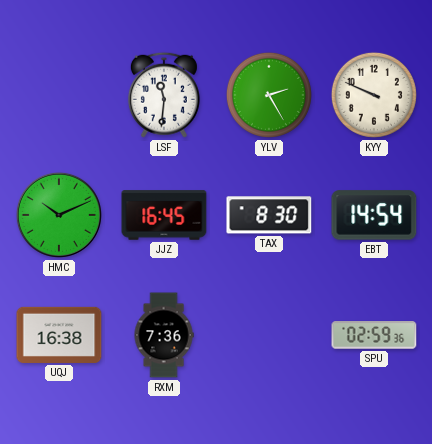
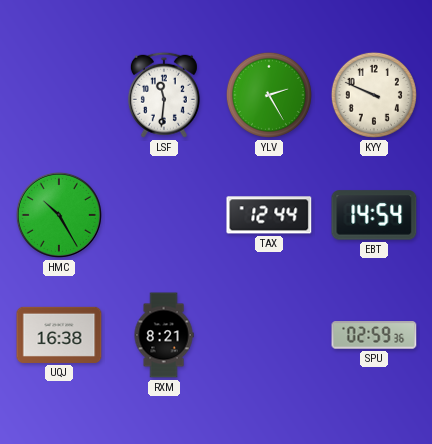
HMC: 10:11 -> 10:25
JJZ: 16:45 -> none
TAX: 8:30 -> 12:44
RXM: 7:36 -> 8:21
